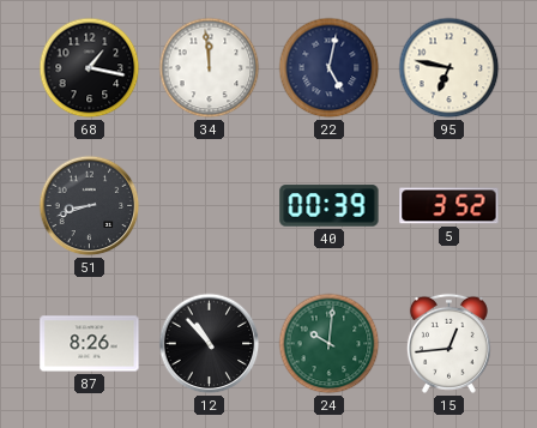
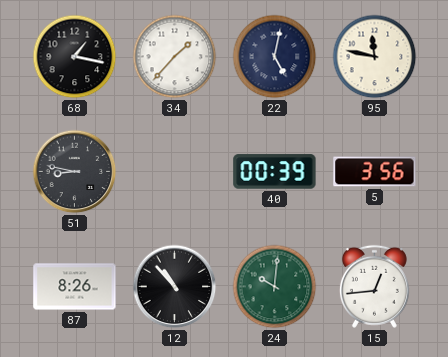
34: 11:59 -> 1:37
95: 6:47 -> 11:47
51: 8:42 -> 8:47
5: 3:52 -> 3:56
